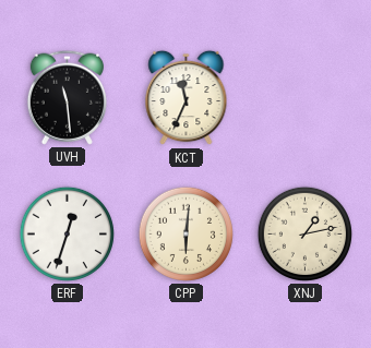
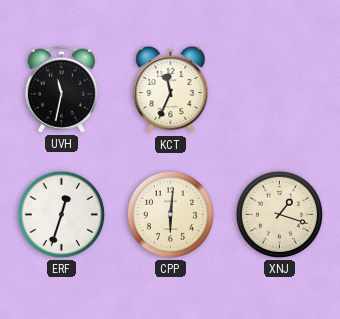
UVH: 11:29 -> 11:32
XNJ: 1:13 -> 1:18
